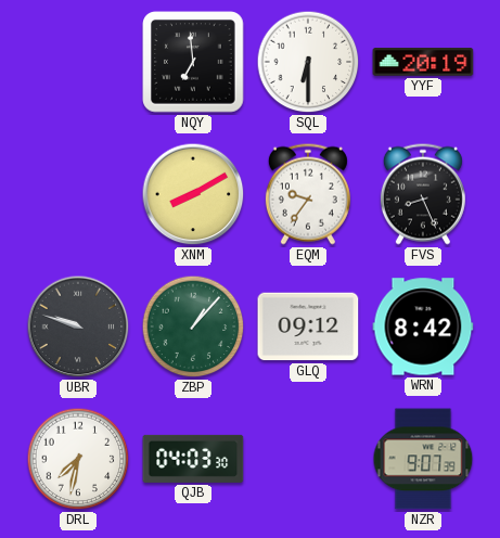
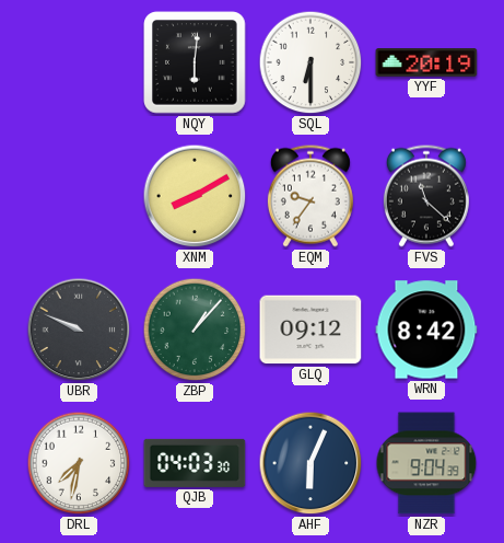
NQY: 6:59 -> 6:01
FVS: 8:26 -> 11:22
UBR: 9:48 -> 9:49
AHF: none -> 6:04
NZR: 9:07 -> 9:04
